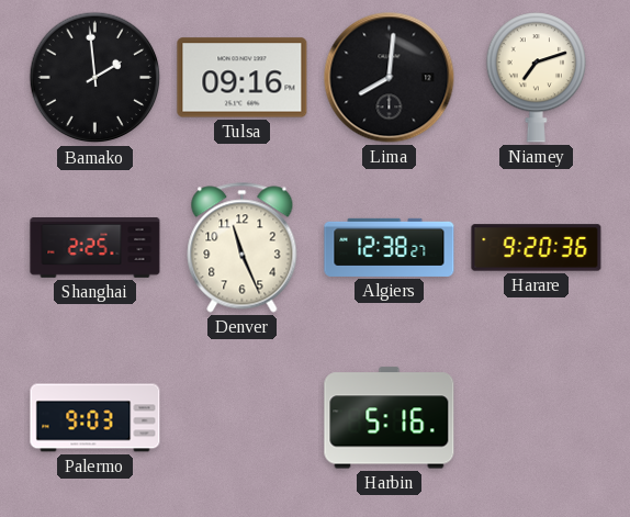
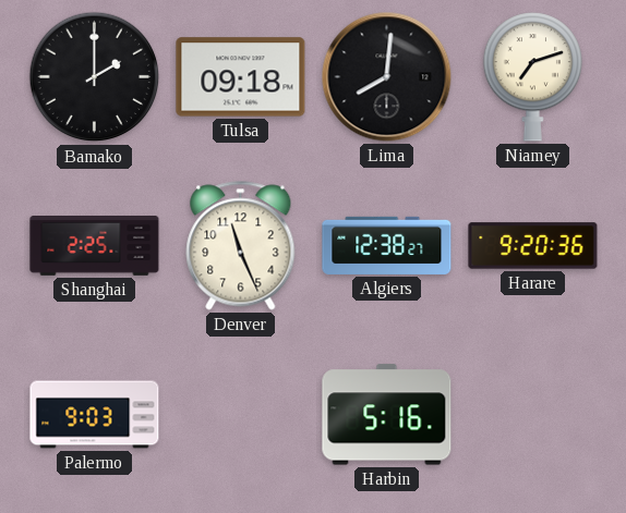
Bamako: 1:59 -> 2:00
Tulsa: 09:16 -> 09:18
